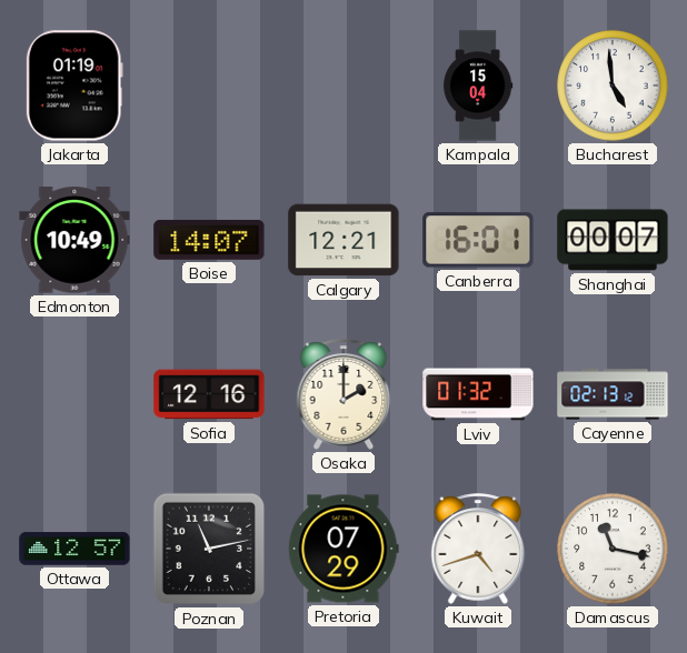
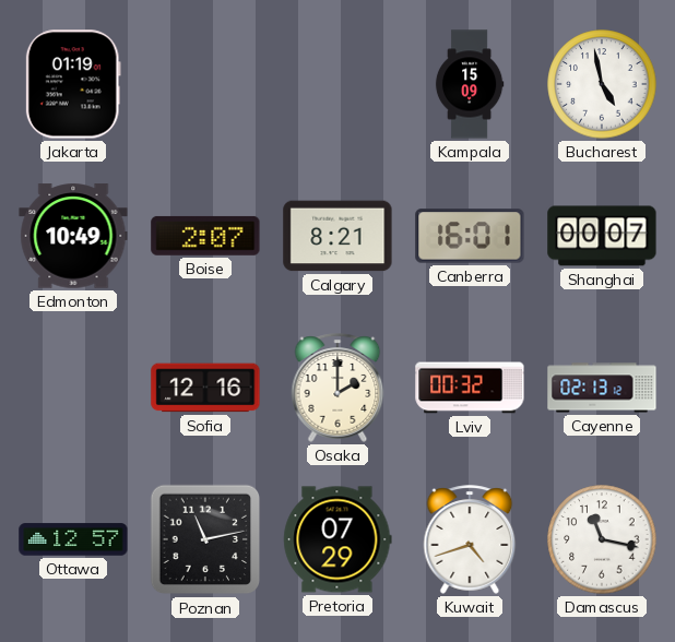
Kampala: 15:04 -> 15:09
Bucharest: 4:59 -> 4:58
Boise: 14:07 -> 2:07
Calgary: 12:21 -> 8:21
Lviv: 01:32 -> 00:32
